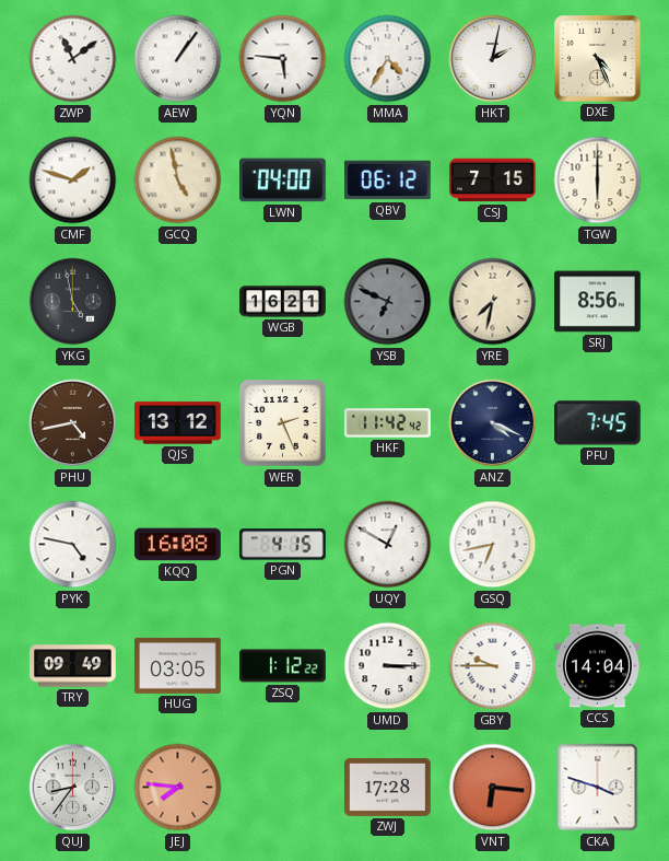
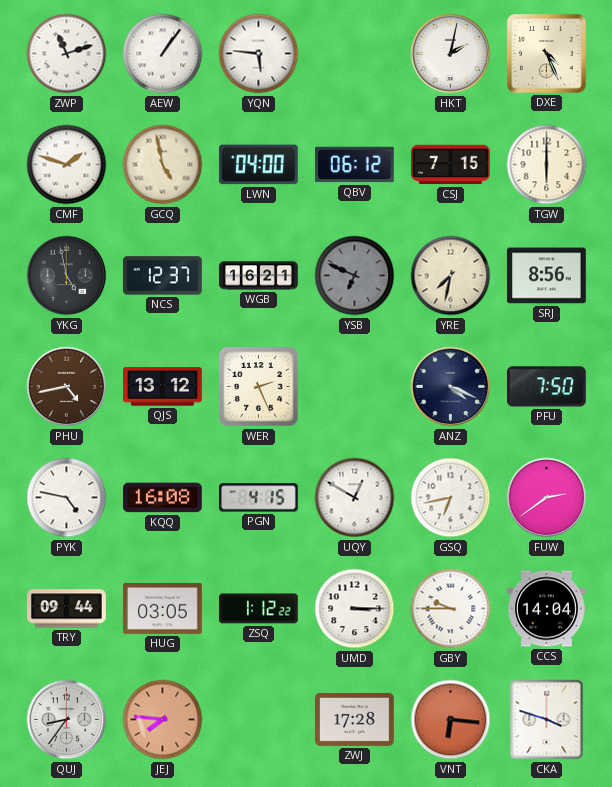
ZWP: 11:09 -> 11:12
MMA: 4:35 -> none
NCS: none -> 12:37
HKF: 11:42 -> none
PFU: 7:45 -> 7:50
FUW: none -> 2:39
TRY: 09:49 -> 09:44
